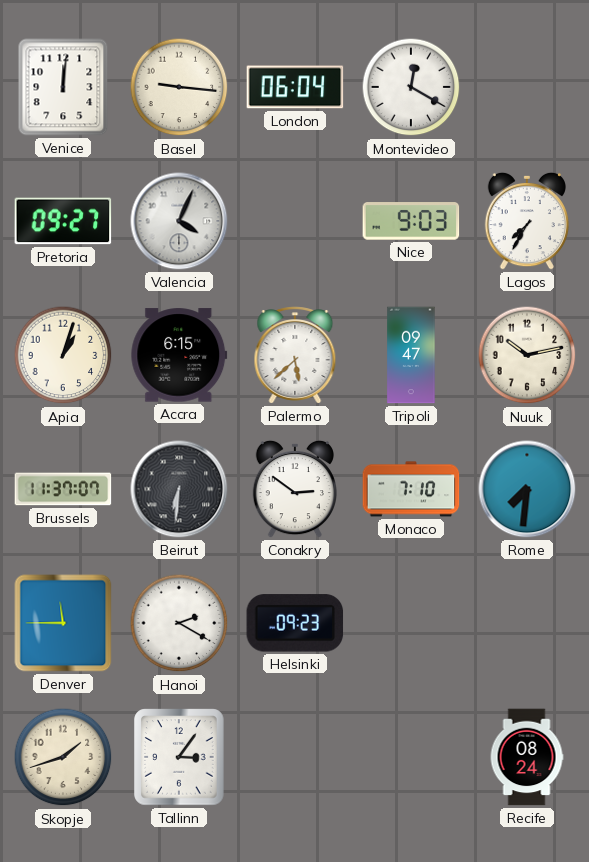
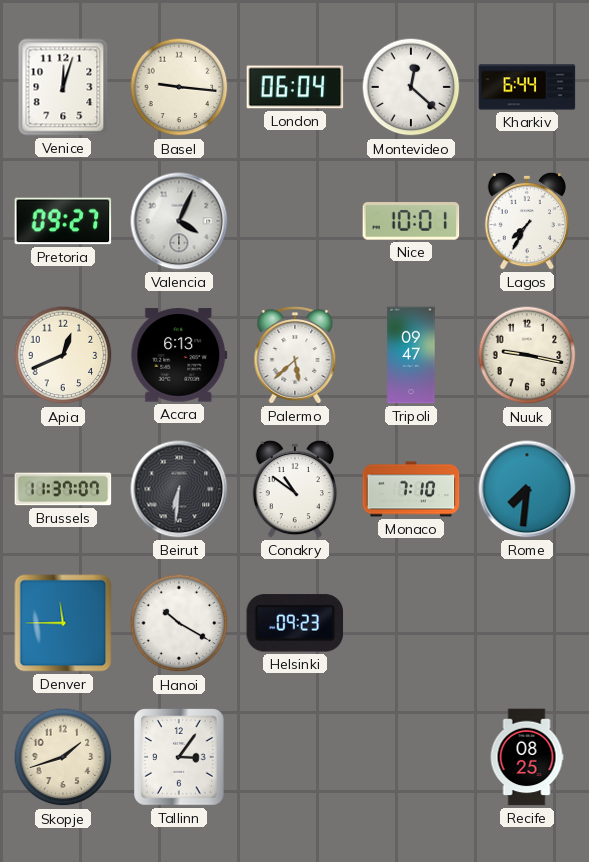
Venice: 12:01 -> 12:03
Montevideo: 12:20 -> 12:22
Kharkiv: none -> 6:44
Nice: 9:03 -> 10:01
Apia: 1:03 -> 12:41
Accra: 6:15 -> 6:13
Nuuk: 10:13 -> 9:17
Conakry: 2:51 -> 10:51
Hanoi: 2:20 -> 10:20
Recife: 08:24 -> 08:25
